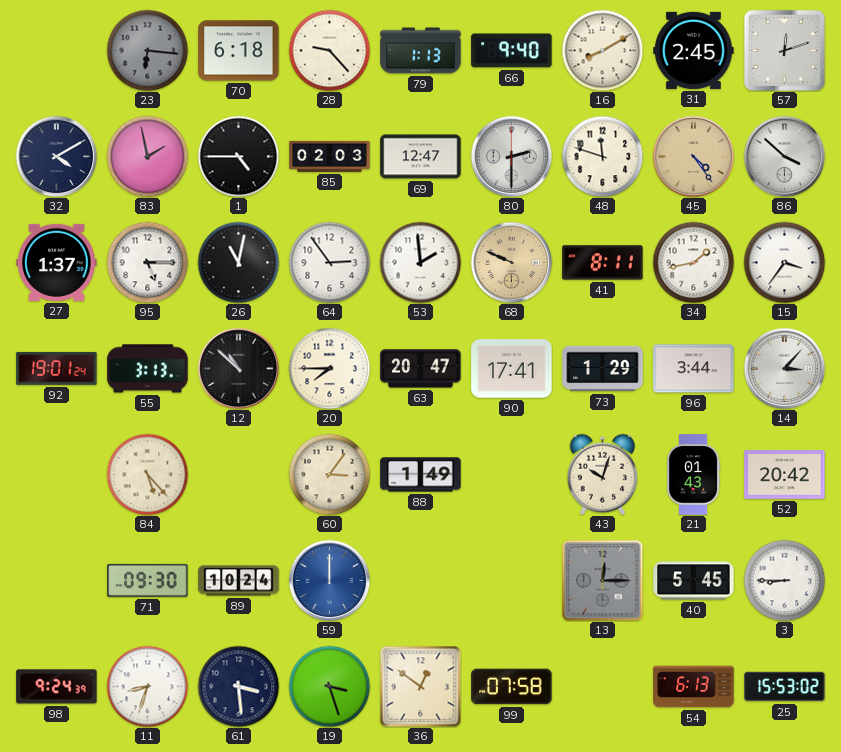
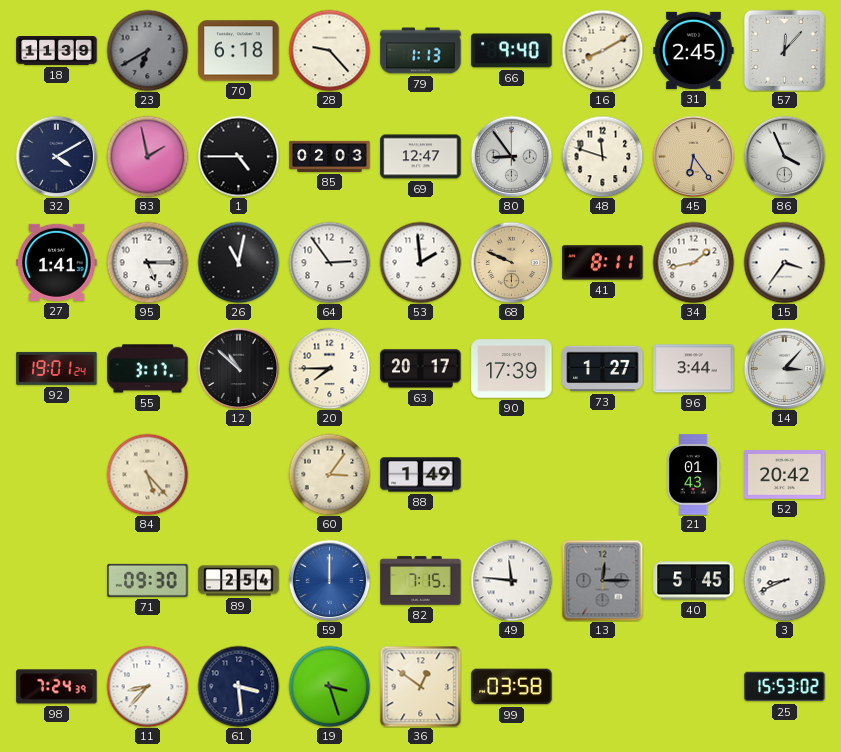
18: none -> 11:39
23: 6:16 -> 6:40
57: 12:12 -> 12:07
80: 2:30 -> 8:54
45: 4:24 -> 6:24
86: 3:52 -> 3:56
27: 1:37 -> 1:41
55: 3:13 -> 3:17
63: 20:47 -> 20:17
90: 17:41 -> 17:39
73: 1:29 -> 1:27
43: 10:03 -> none
89: 10:24 -> 2:54
82: none -> 7:15
49: none -> 11:46
3: 8:45 -> 8:41
98: 9:24 -> 7:24
11: 8:33 -> 8:37
99: 07:58 -> 03:58
54: 6:13 -> none
